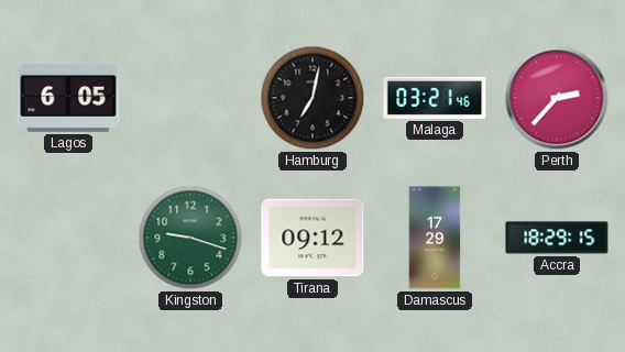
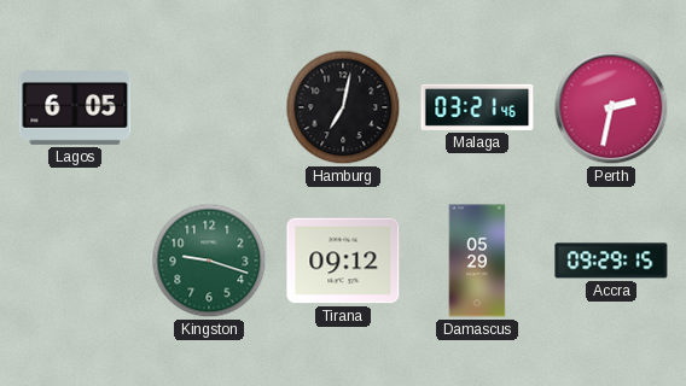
Perth: 2:37 -> 2:32
Damascus: 17:29 -> 05:29
Accra: 18:29 -> 09:29
